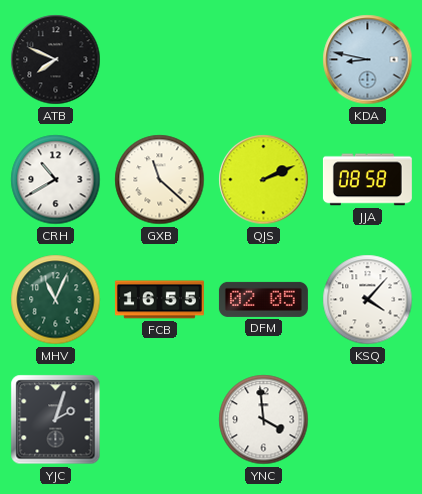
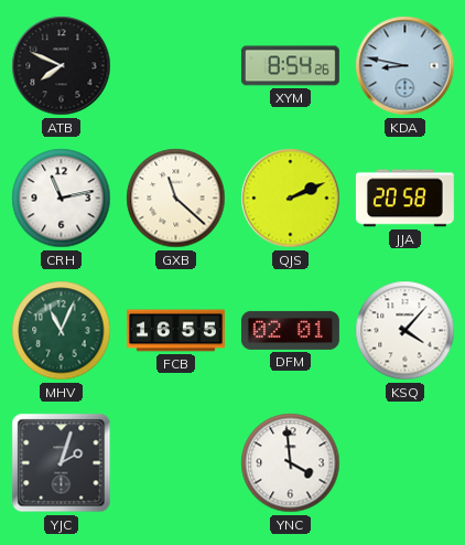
XYM: none -> 8:54
CRH: 10:40 -> 11:13
JJA: 08:58 -> 20:58
DFM: 02:05 -> 02:01
